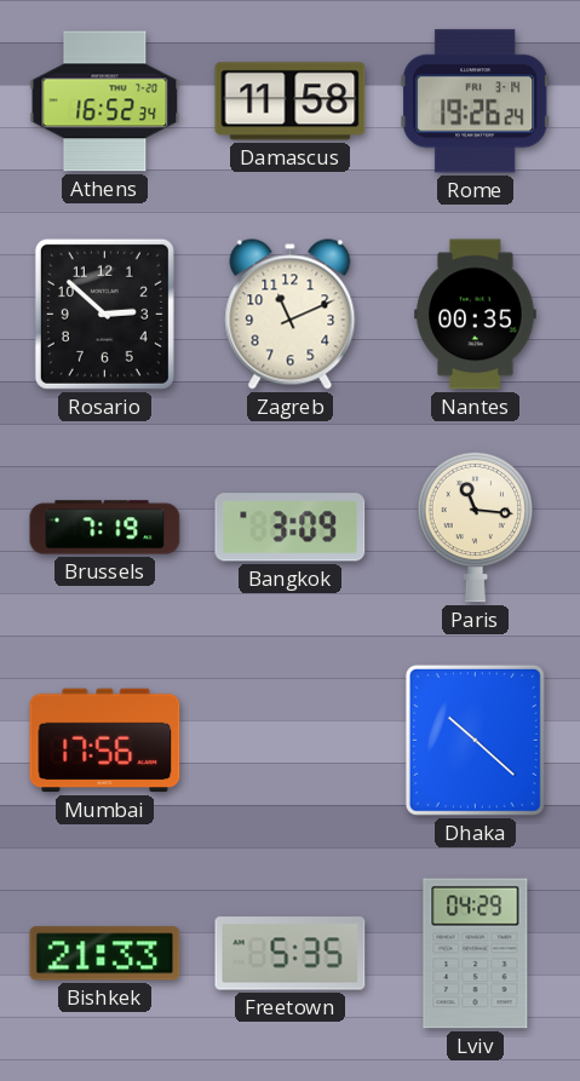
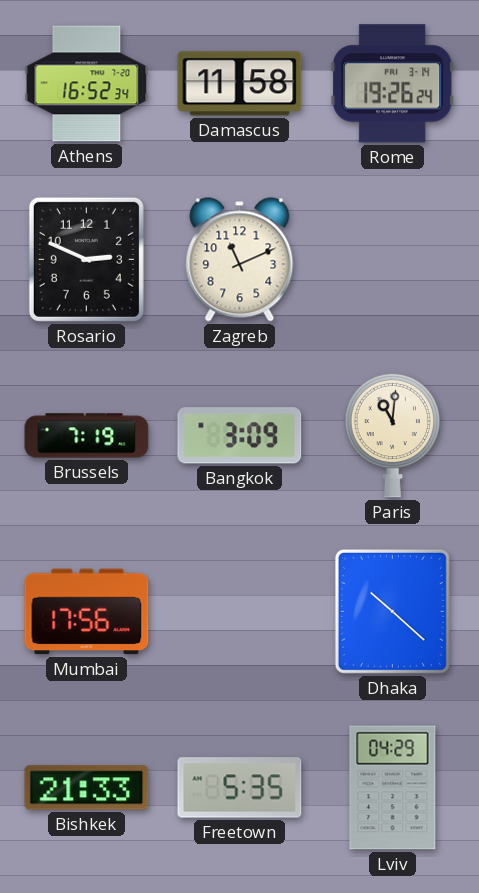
Rosario: 2:52 -> 2:49
Nantes: 00:35 -> none
Paris: 11:16 -> 11:01
